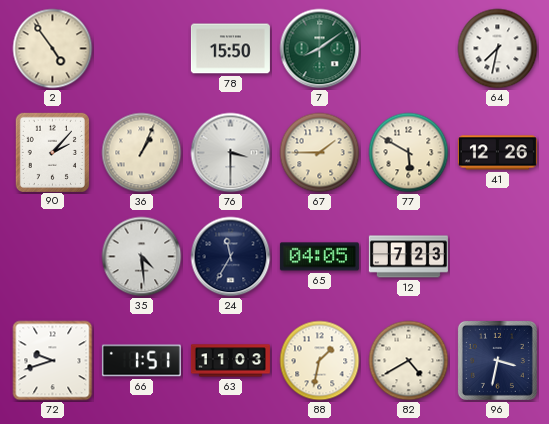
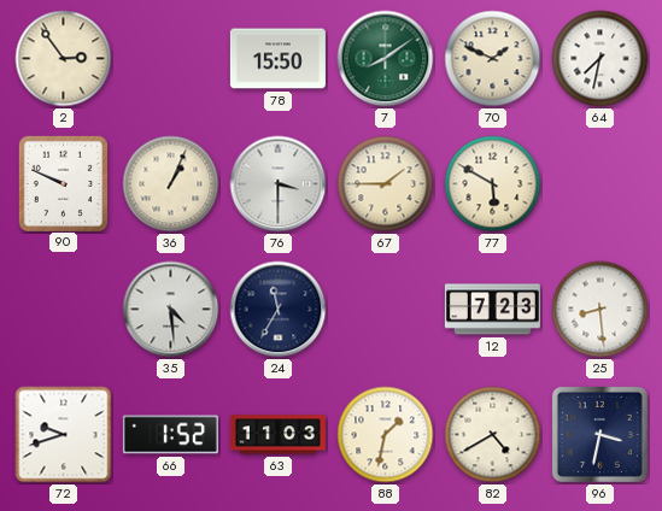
2: 4:54 -> 2:54
70: none -> 1:49
90: 2:07 -> 9:49
41: 12:26 -> none
65: 04:05 -> none
25: none -> 8:29
66: 1:51 -> 1:52
